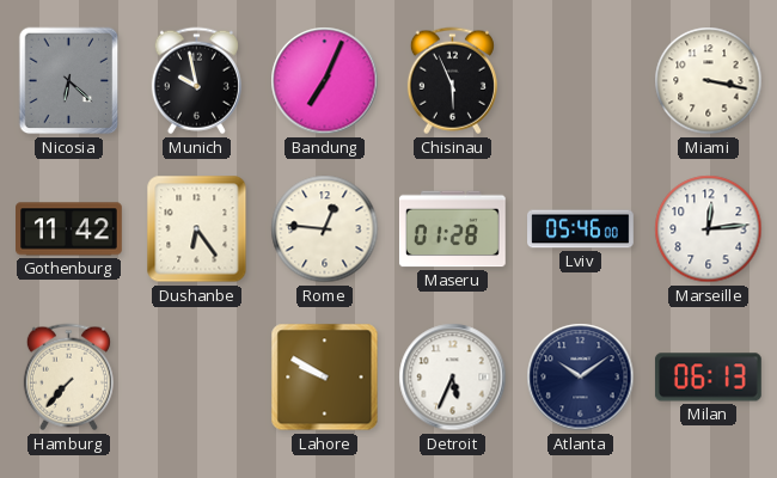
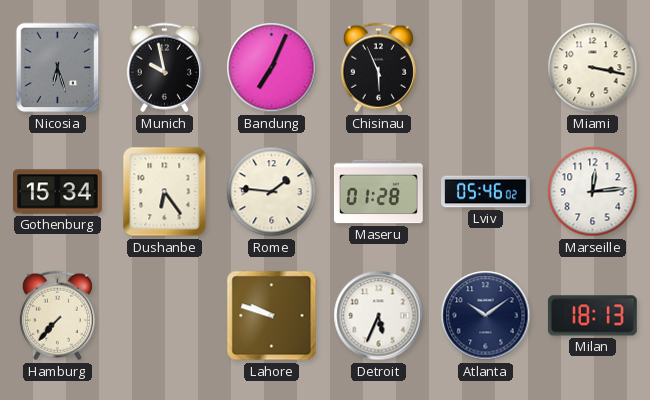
Nicosia: 6:22 -> 6:27
Gothenburg: 11:42 -> 15:34
Rome: 12:46 -> 1:46
Lviv: 05:46:00 -> 05:46:02
Lahore: 9:50 -> 9:48
Milan: 06:13 -> 18:13
